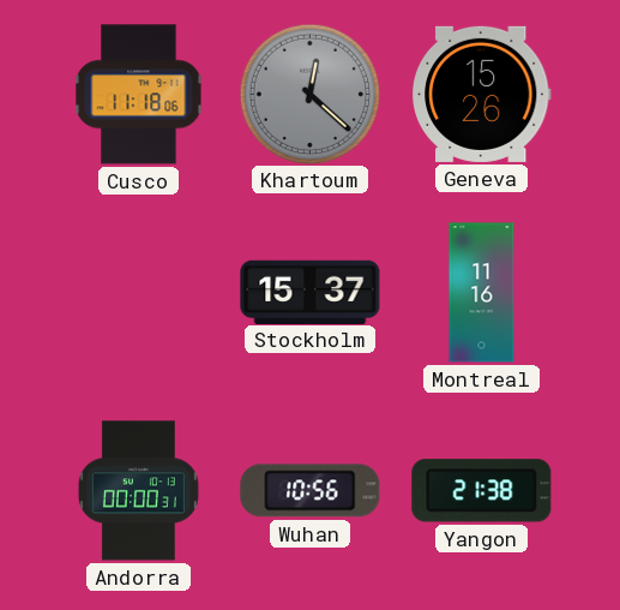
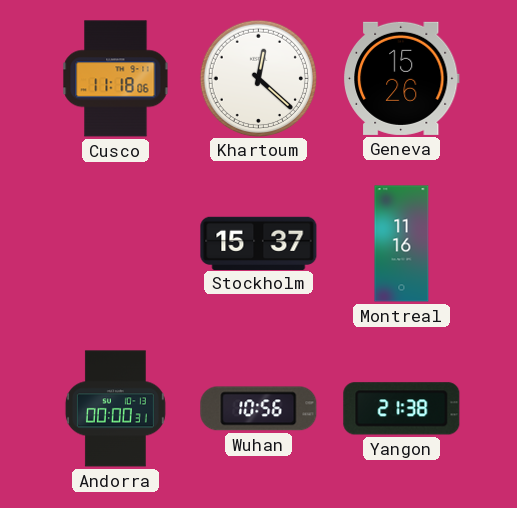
Khartoum dial: grey -> white
